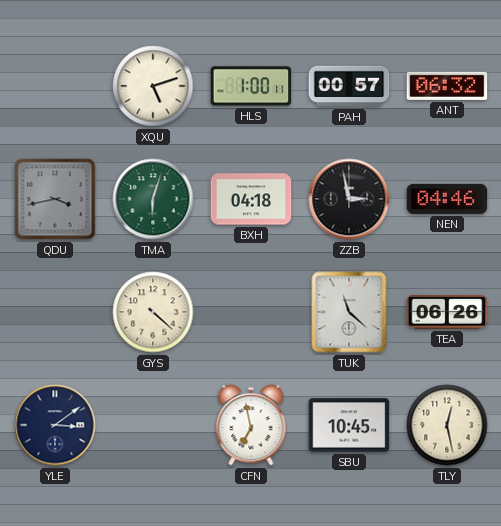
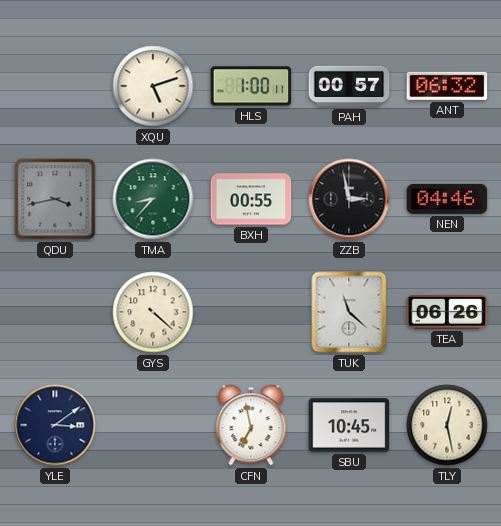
TMA: 6:03 -> 8:37
BXH: 04:18 -> 00:55
